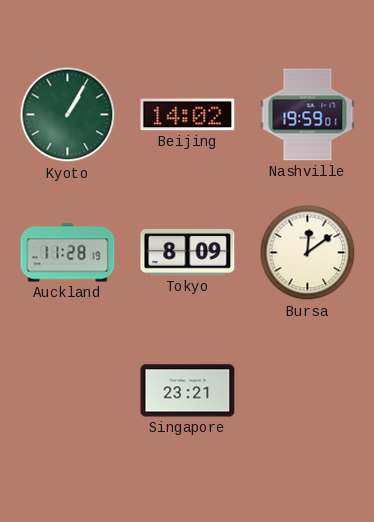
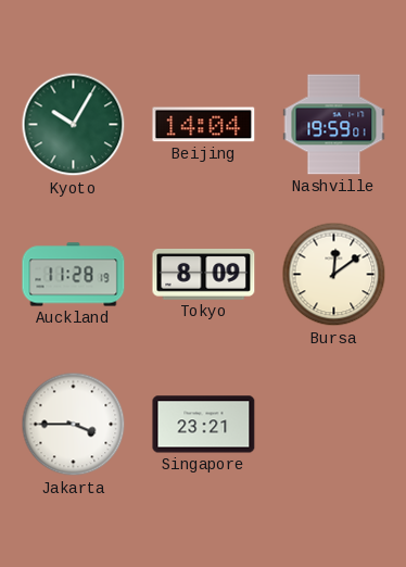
Kyoto: 1:05 -> 10:05
Beijing: 14:02 -> 14:04
Jakarta: none -> 3:45
